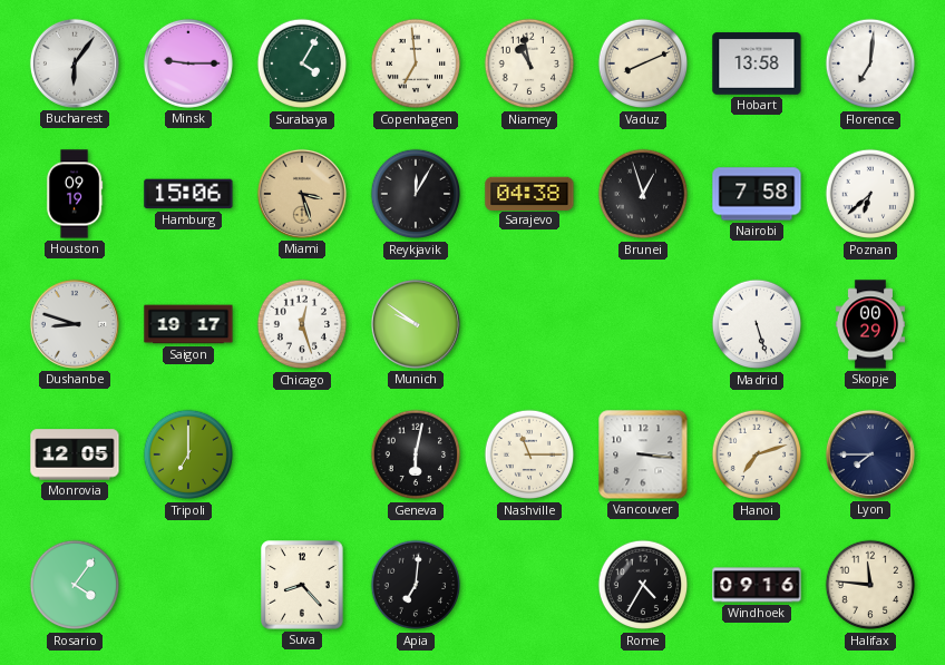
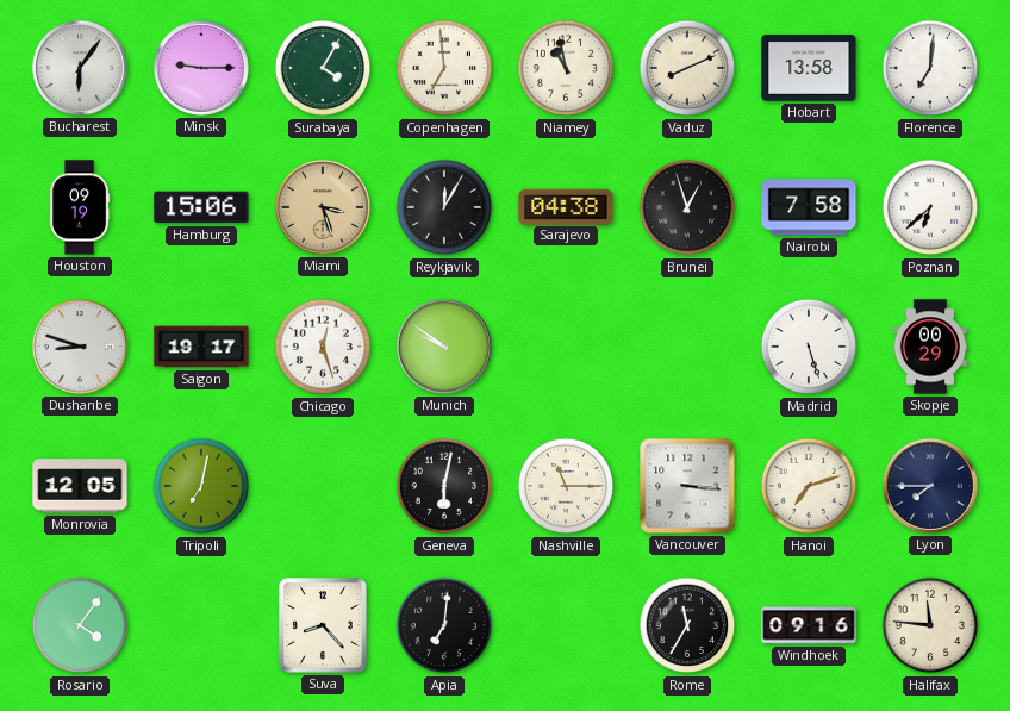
Tripoli: 7:00 -> 7:02
Rome: 4:35 -> 11:35
